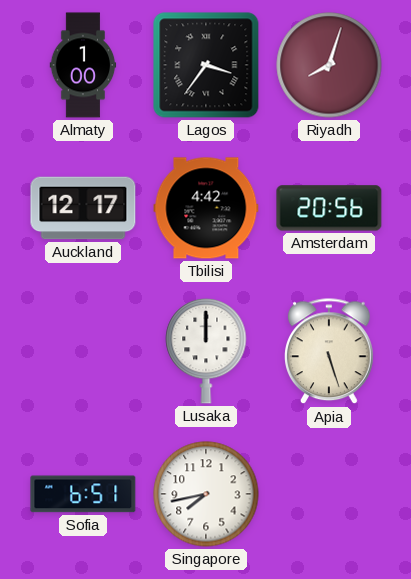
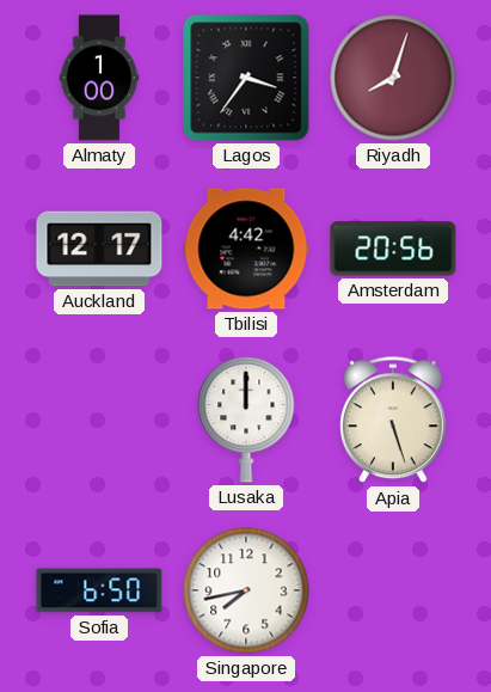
Sofia: 6:51 -> 6:50
